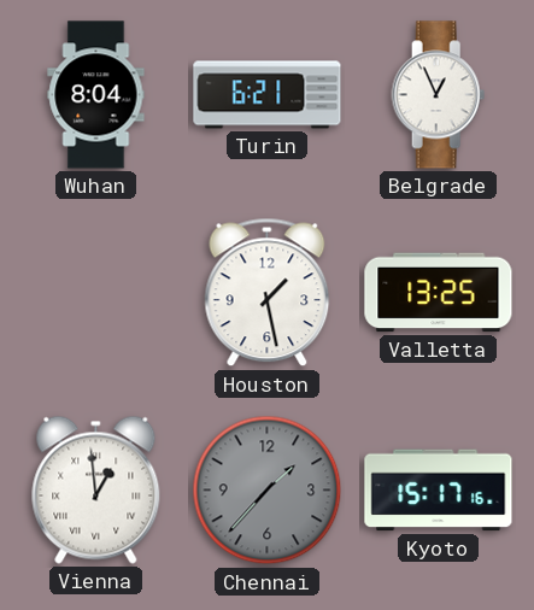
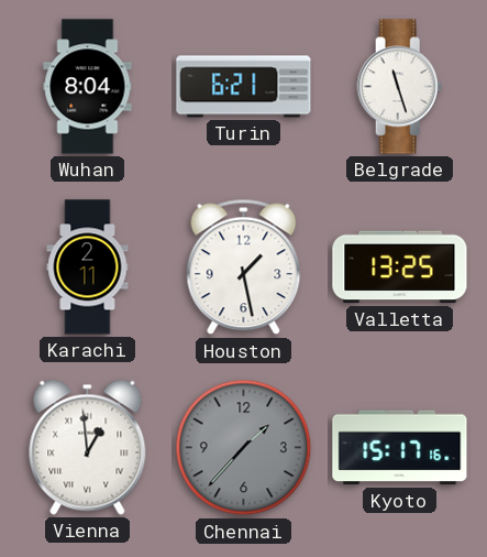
Belgrade: 12:56 -> 11:27
Karachi: none -> 2:11
